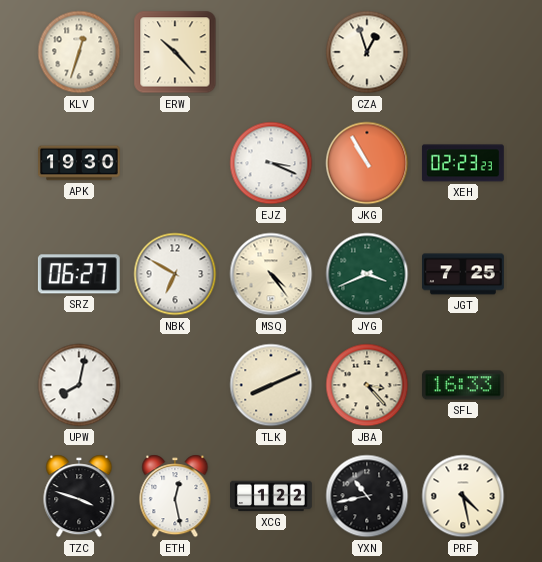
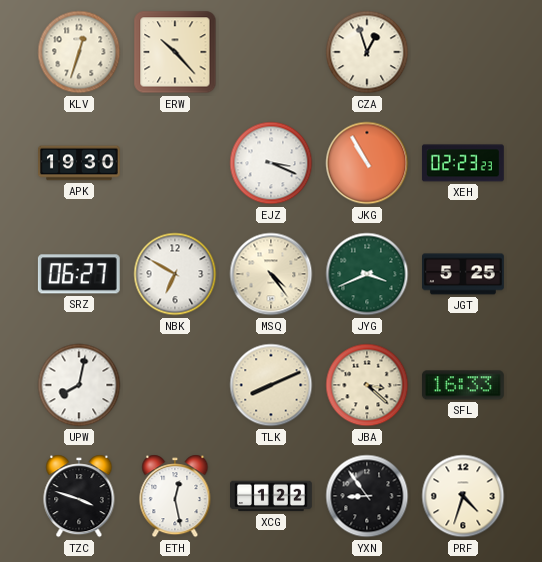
JGT: 7:25 -> 5:25
JBA: 3:23 -> 3:22
YXN: 10:43 -> 8:54
PRF: 4:28 -> 4:33
